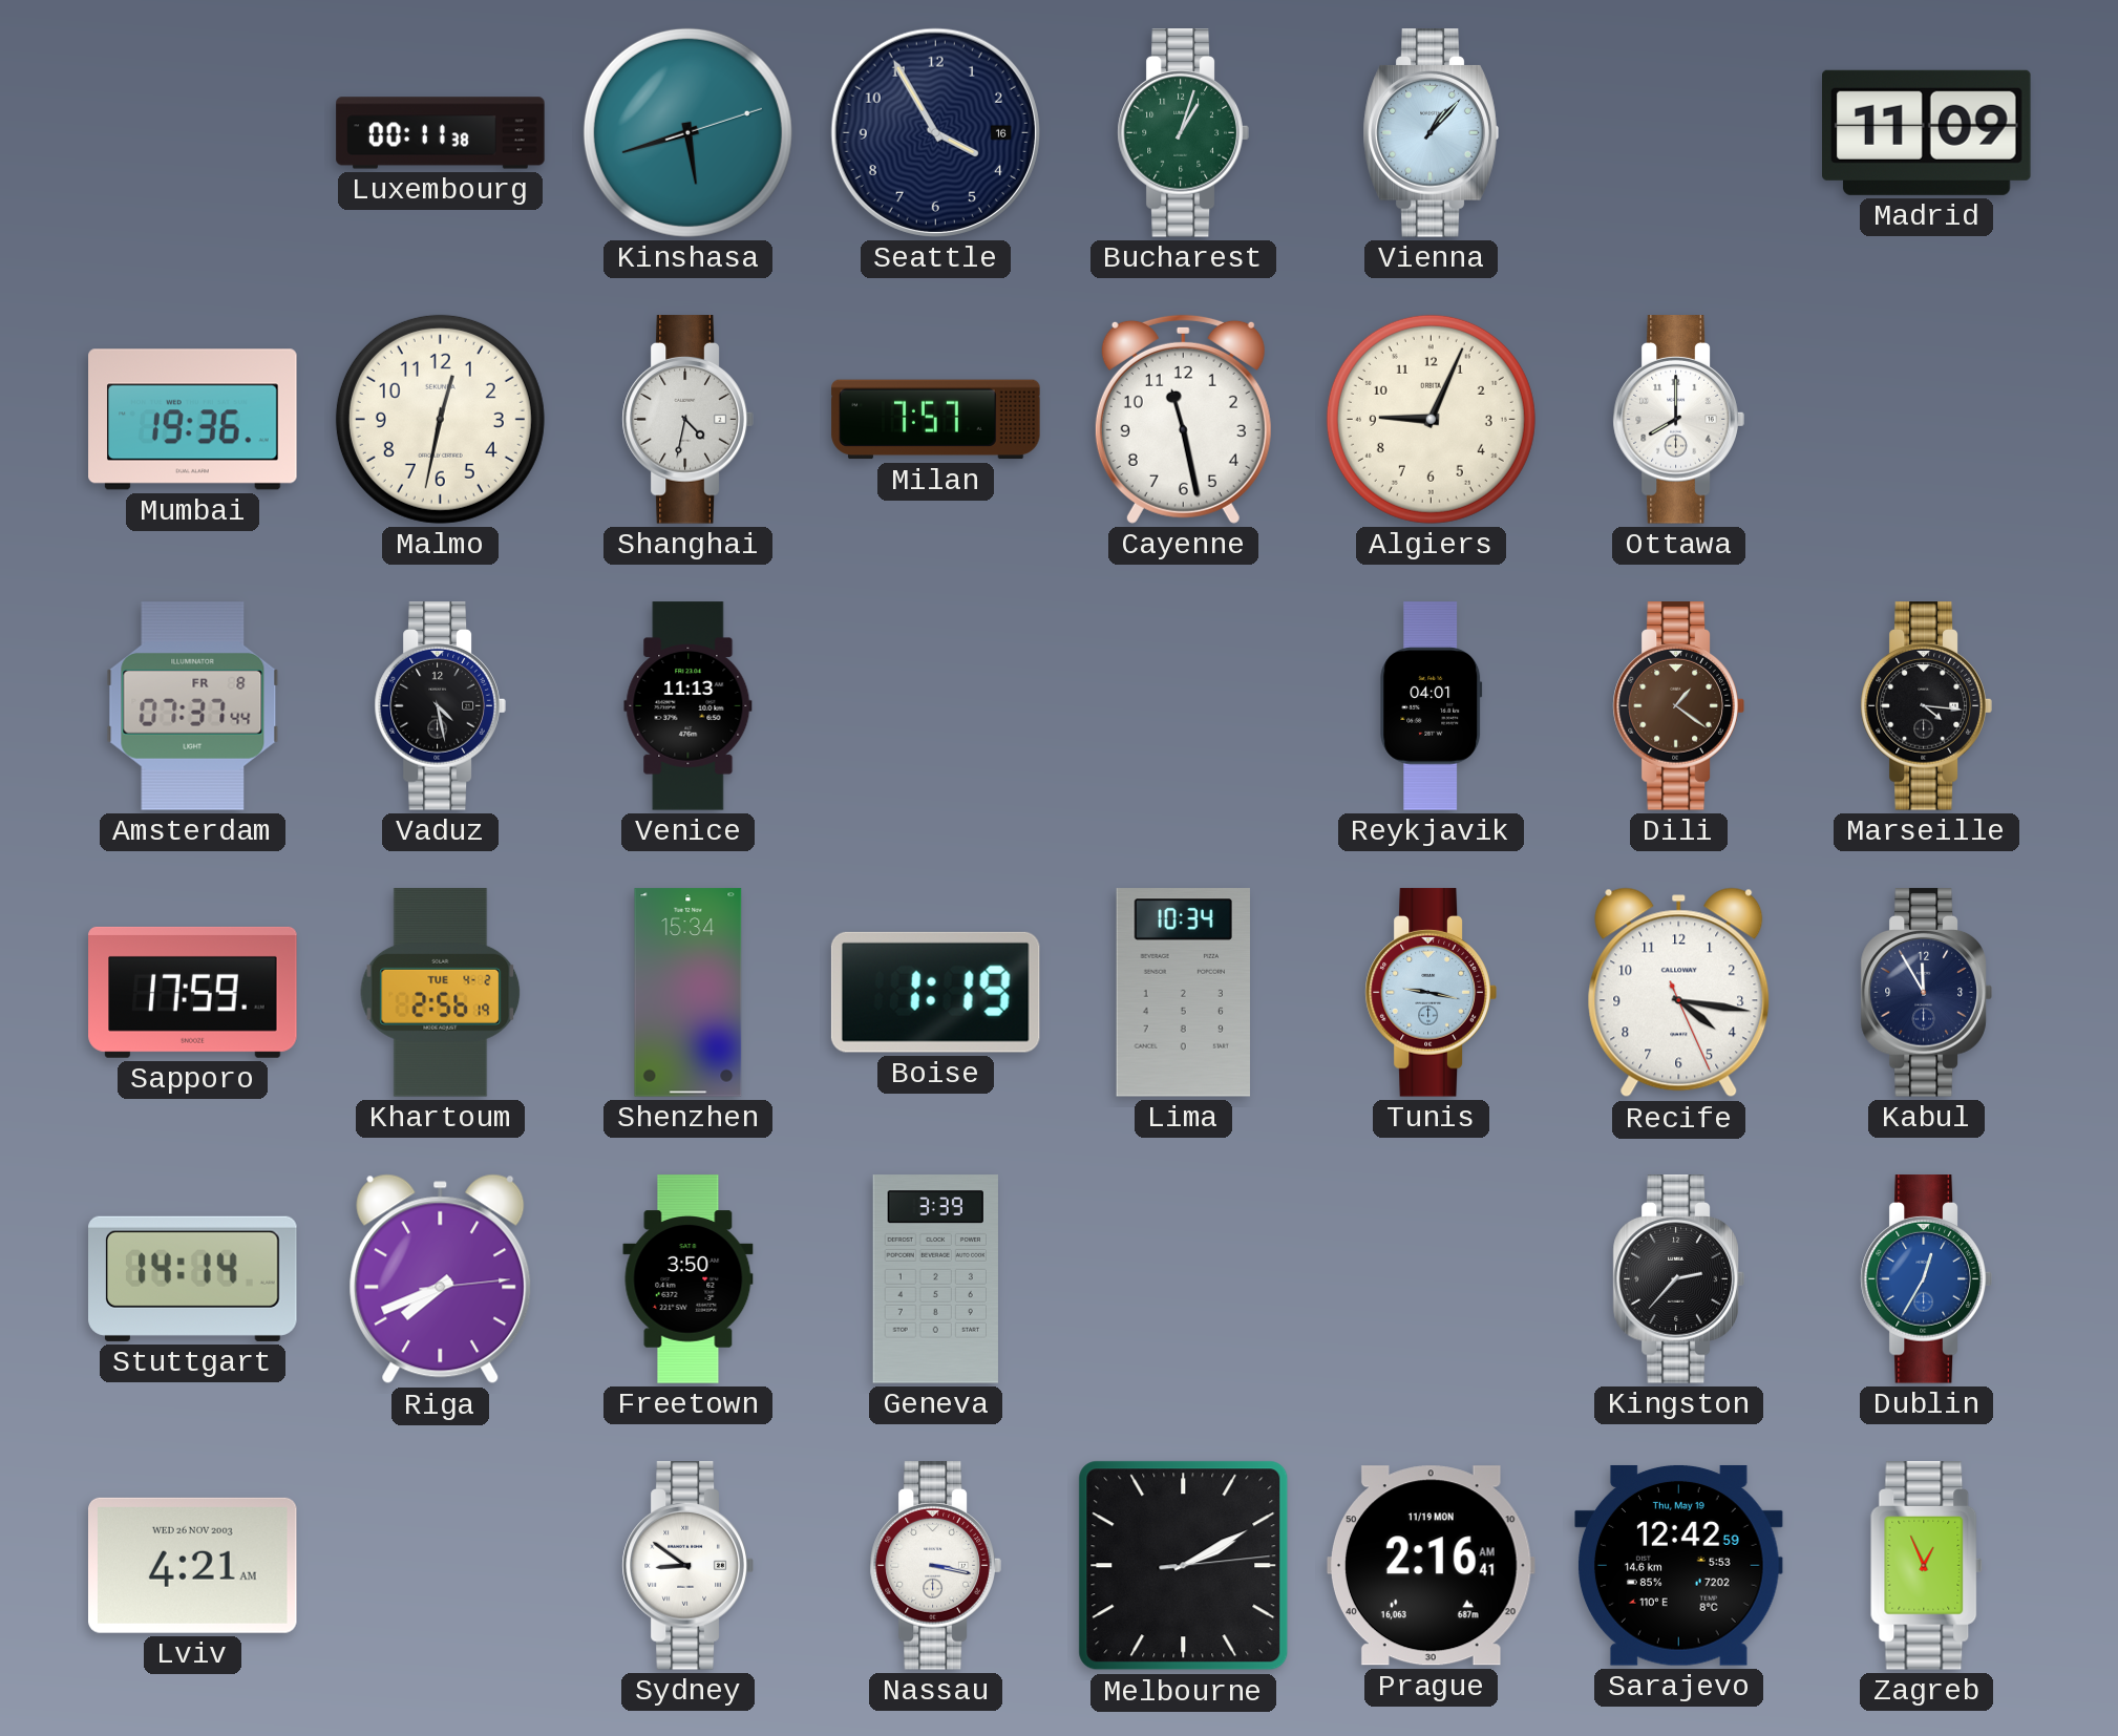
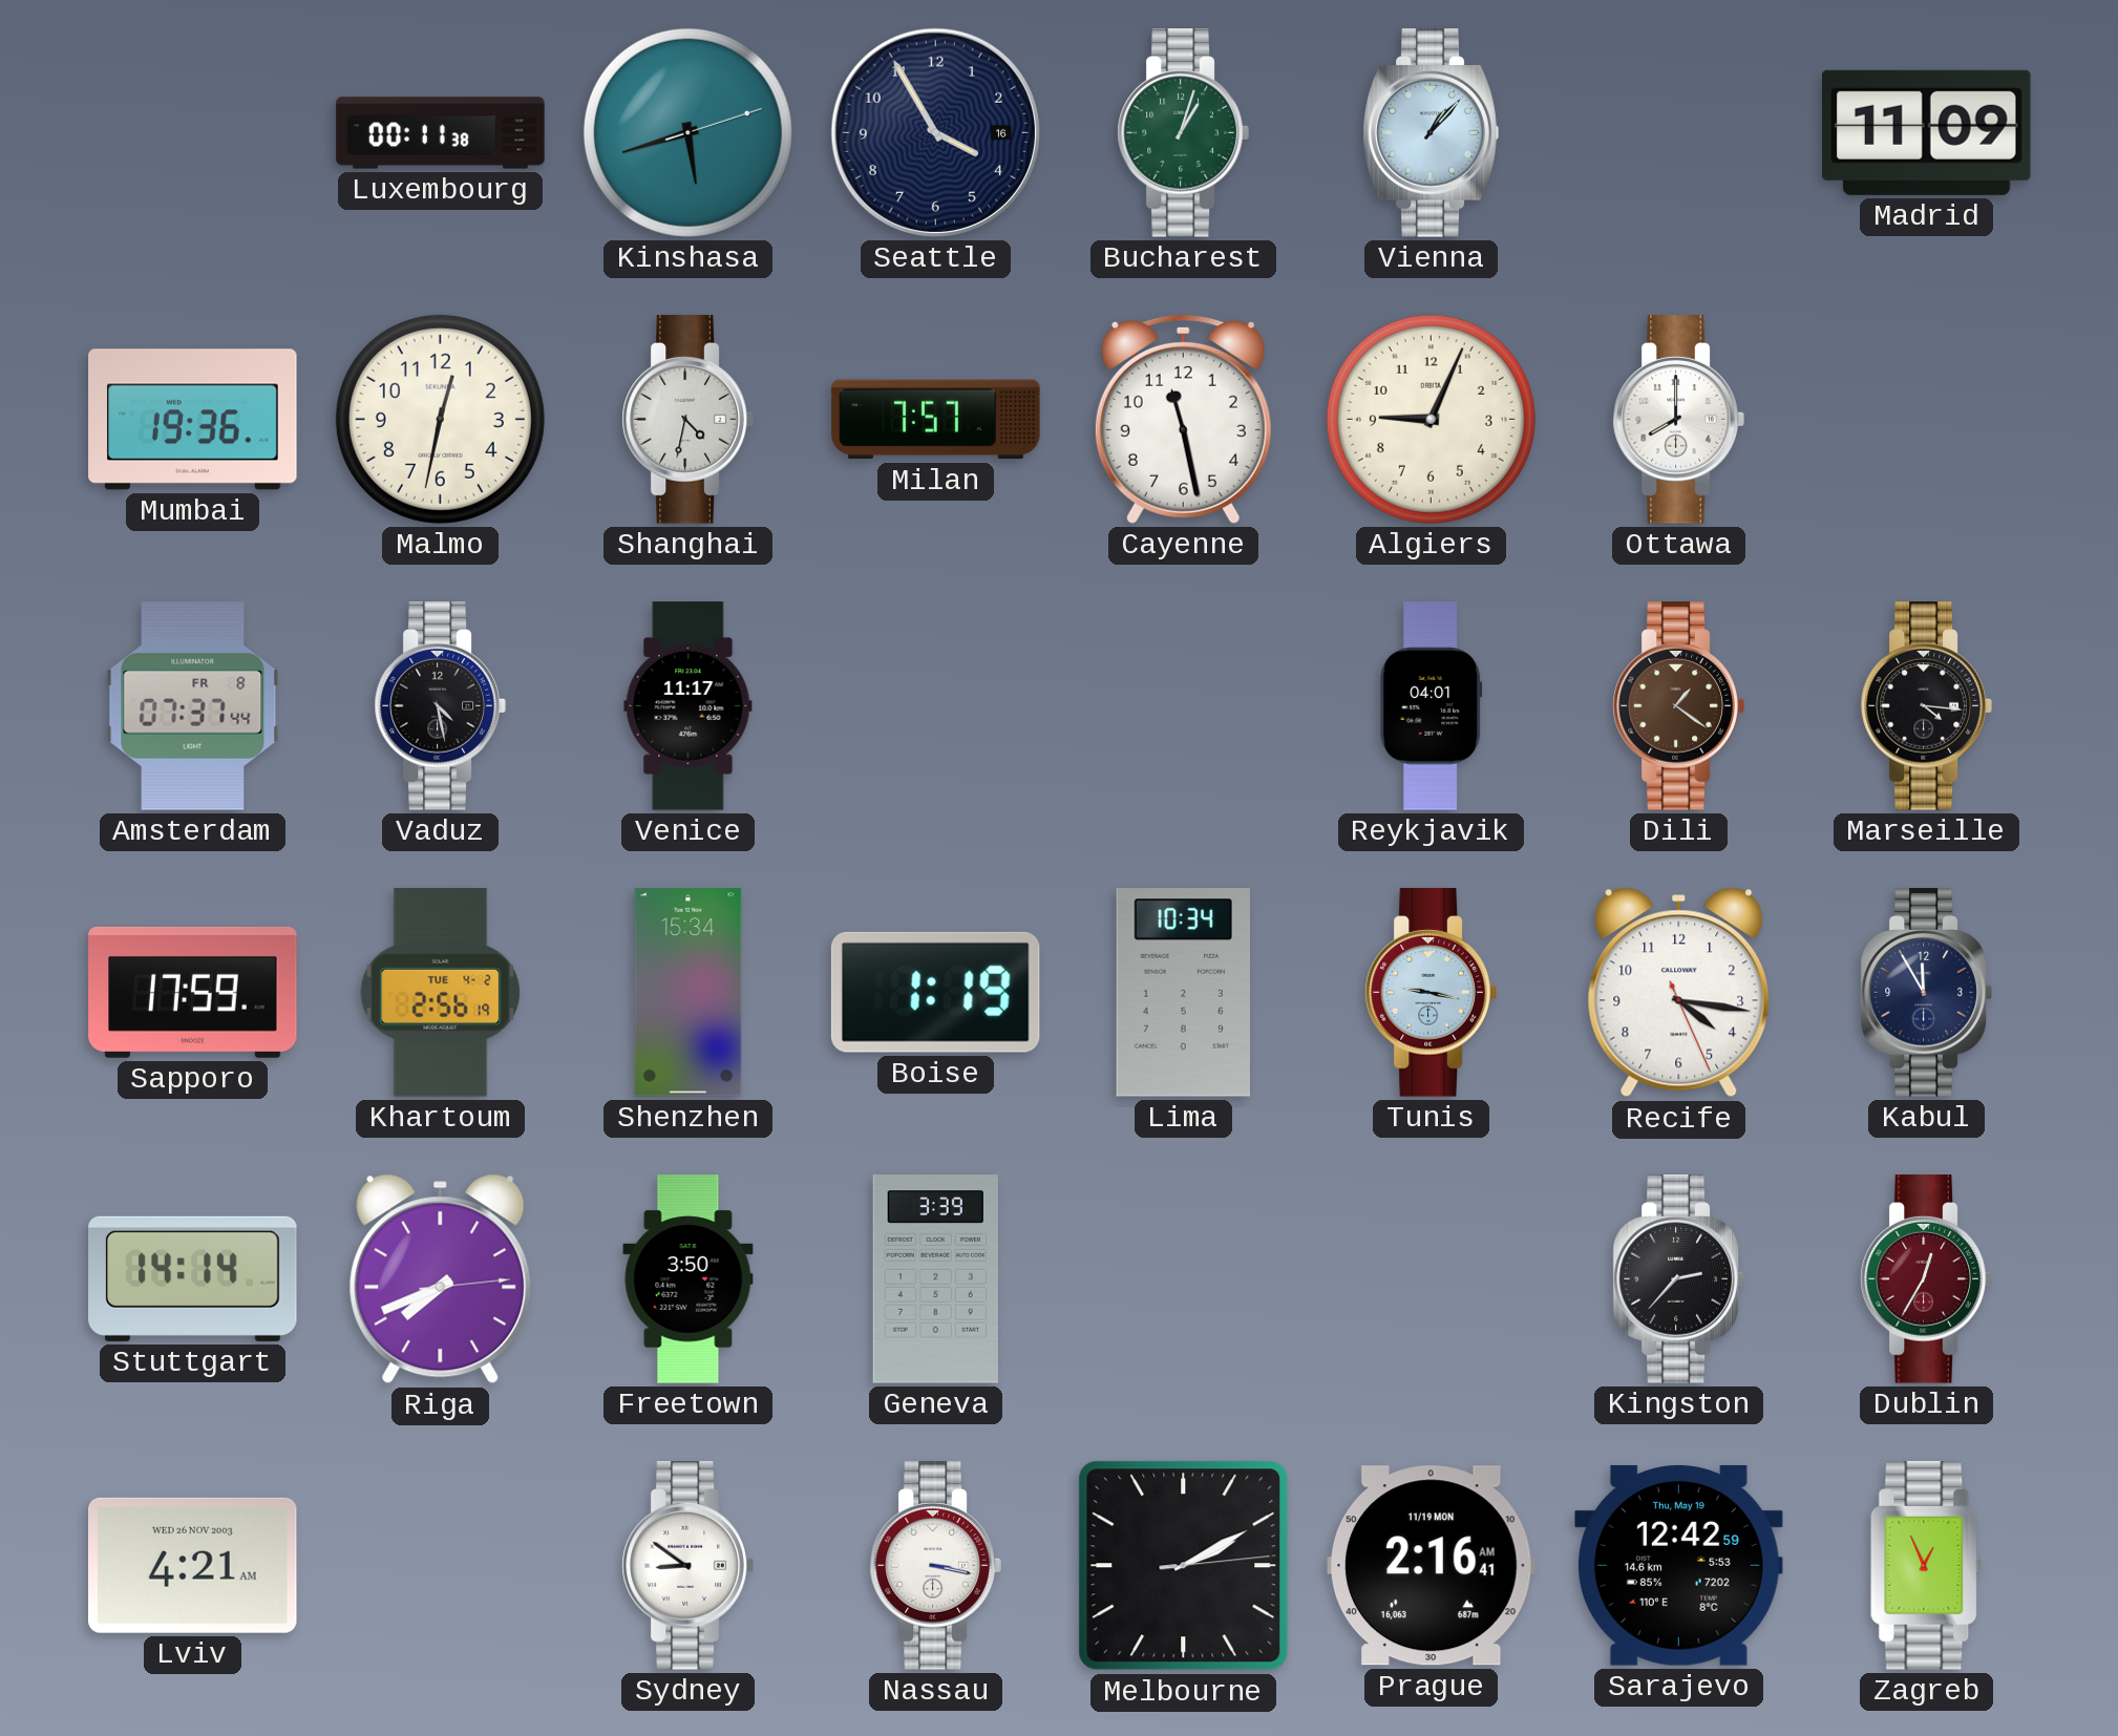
Venice: 11:13 -> 11:17
Dublin dial: blue -> burgundy
